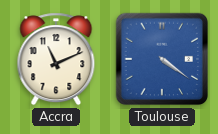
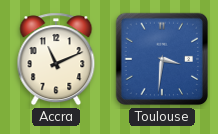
Toulouse: 4:21 -> 3:31
